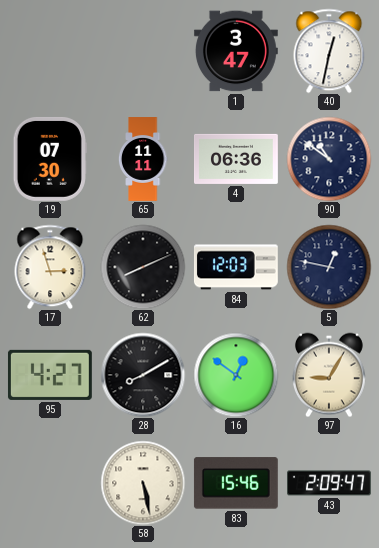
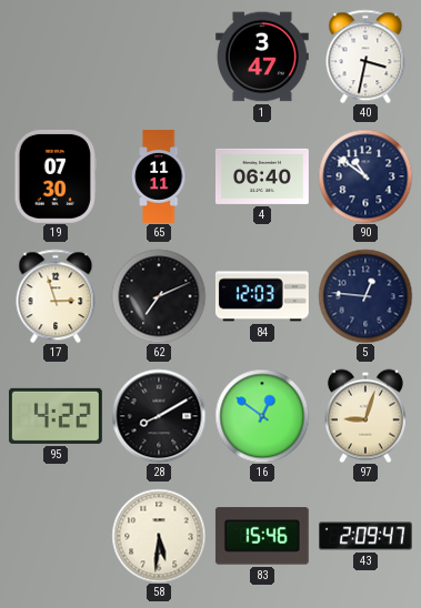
40: 12:32 -> 3:32
4: 06:36 -> 06:40
62: 8:11 -> 7:11
5: 12:47 -> 12:46
95: 4:27 -> 4:22
97: 9:05 -> 9:03
58: 5:28 -> 5:31
